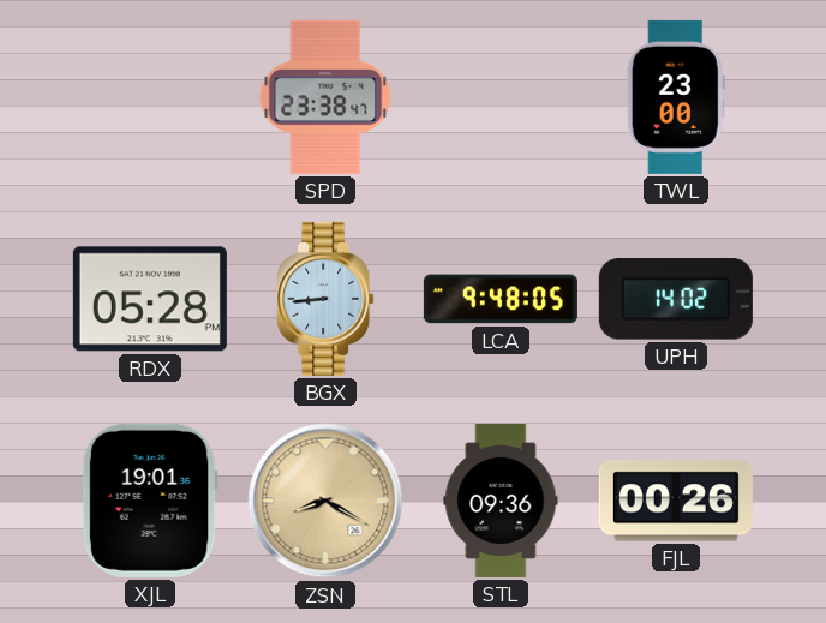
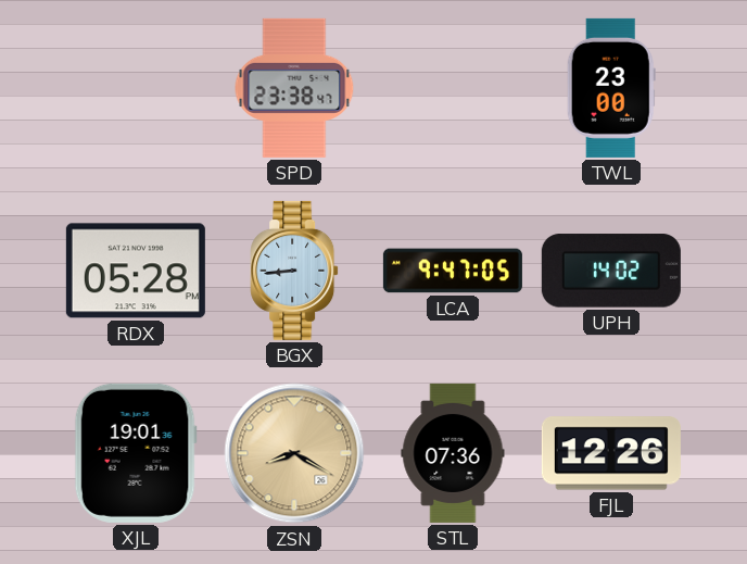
LCA: 9:48 -> 9:47
STL: 09:36 -> 07:36
FJL: 00:26 -> 12:26
